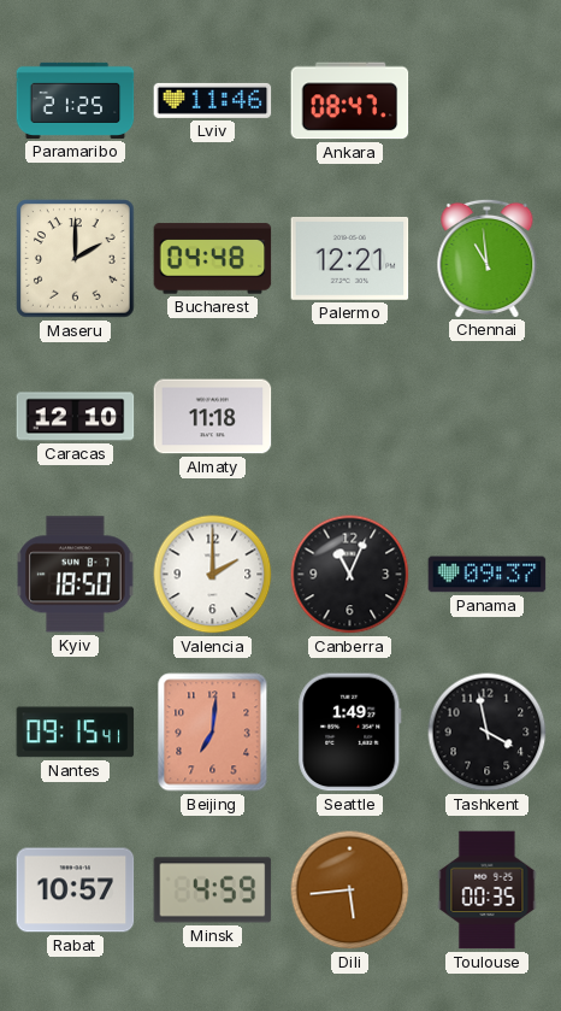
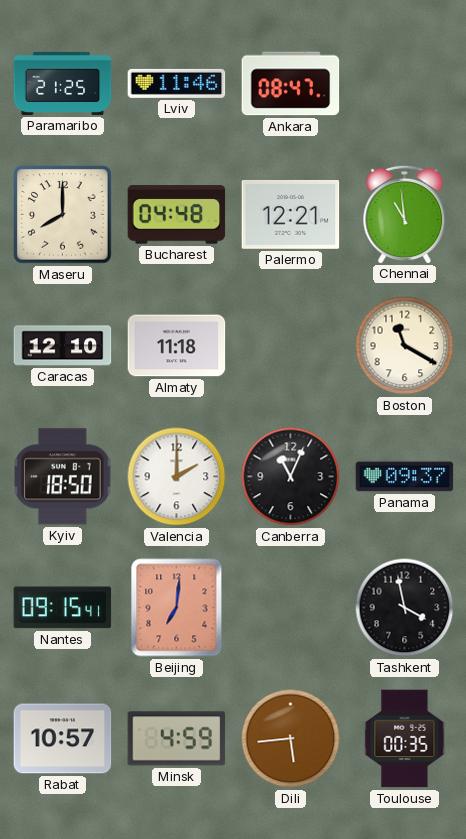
Maseru: 2:00 -> 8:00
Boston: none -> 11:20
Seattle: 1:49 -> none
